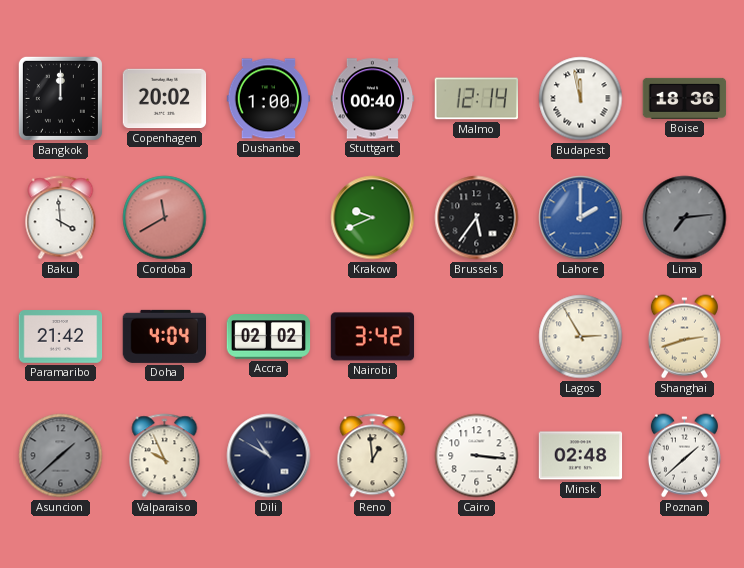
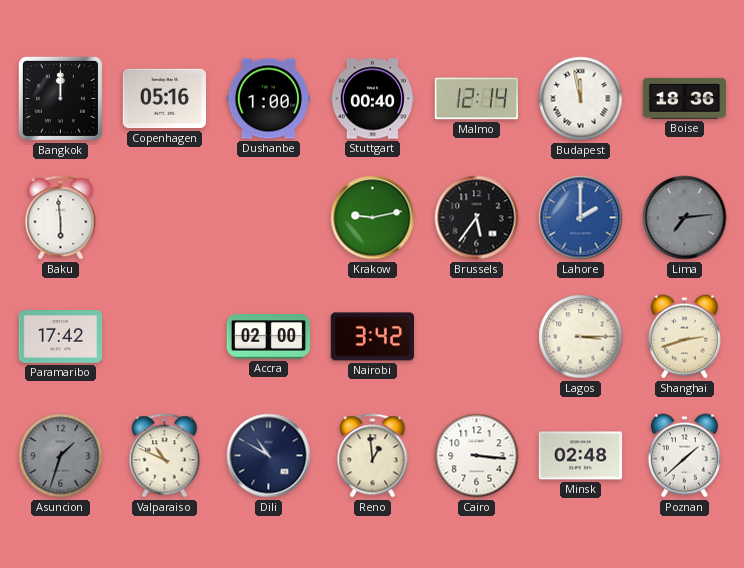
Copenhagen: 20:02 -> 05:16
Baku: 3:59 -> 5:59
Cordoba: 11:40 -> none
Krakow: 9:41 -> 9:13
Paramaribo: 21:42 -> 17:42
Doha: 4:04 -> none
Accra: 02:02 -> 02:00
Lagos: 2:55 -> 3:15
Asuncion: 1:38 -> 1:33
Valparaiso: 9:56 -> 10:49
